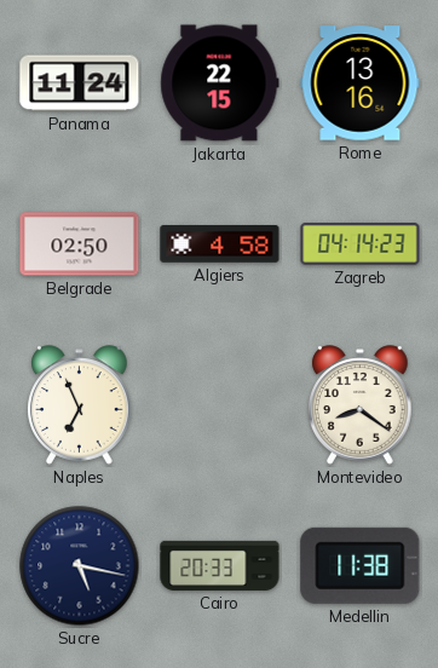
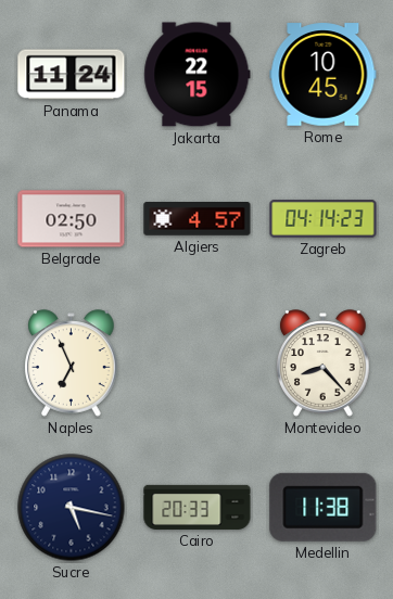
Rome: 13:16 -> 10:45
Algiers: 4:58 -> 4:57
Montevideo: 8:21 -> 8:23
